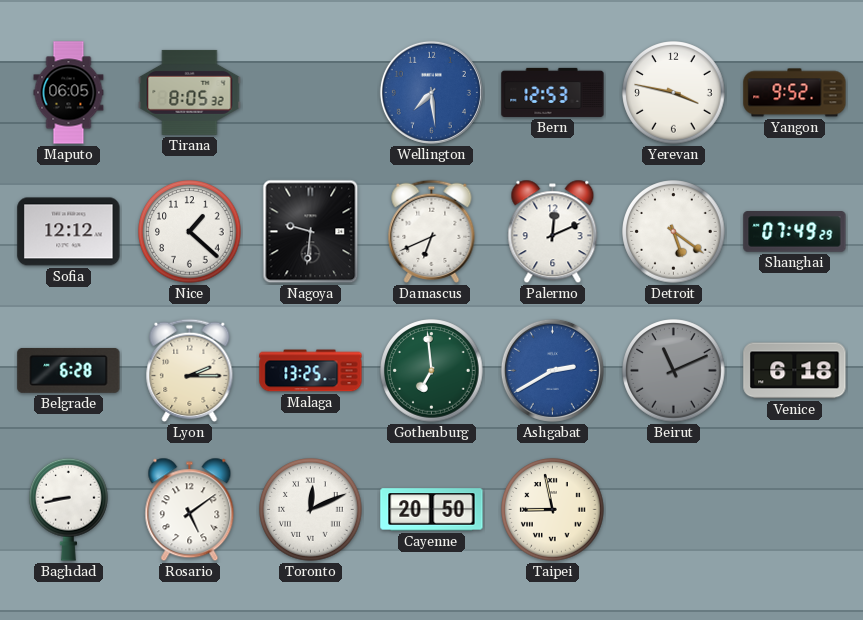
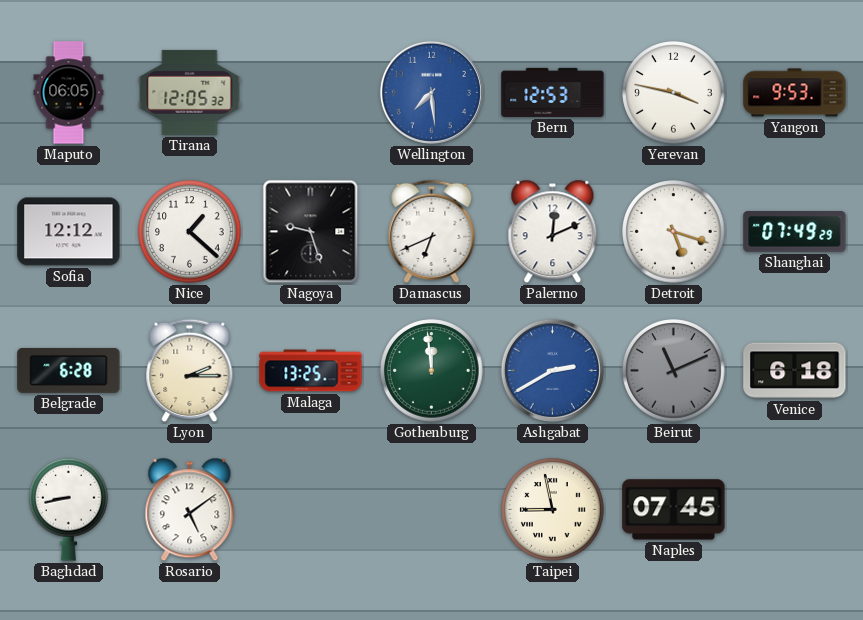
Tirana: 8:05 -> 12:05
Yangon: 9:52 -> 9:53
Nagoya: 9:31 -> 9:27
Detroit: 5:21 -> 5:18
Gothenburg: 6:59 -> 11:59
Toronto: 12:11 -> none
Cayenne: 20:50 -> none
Naples: none -> 07:45
